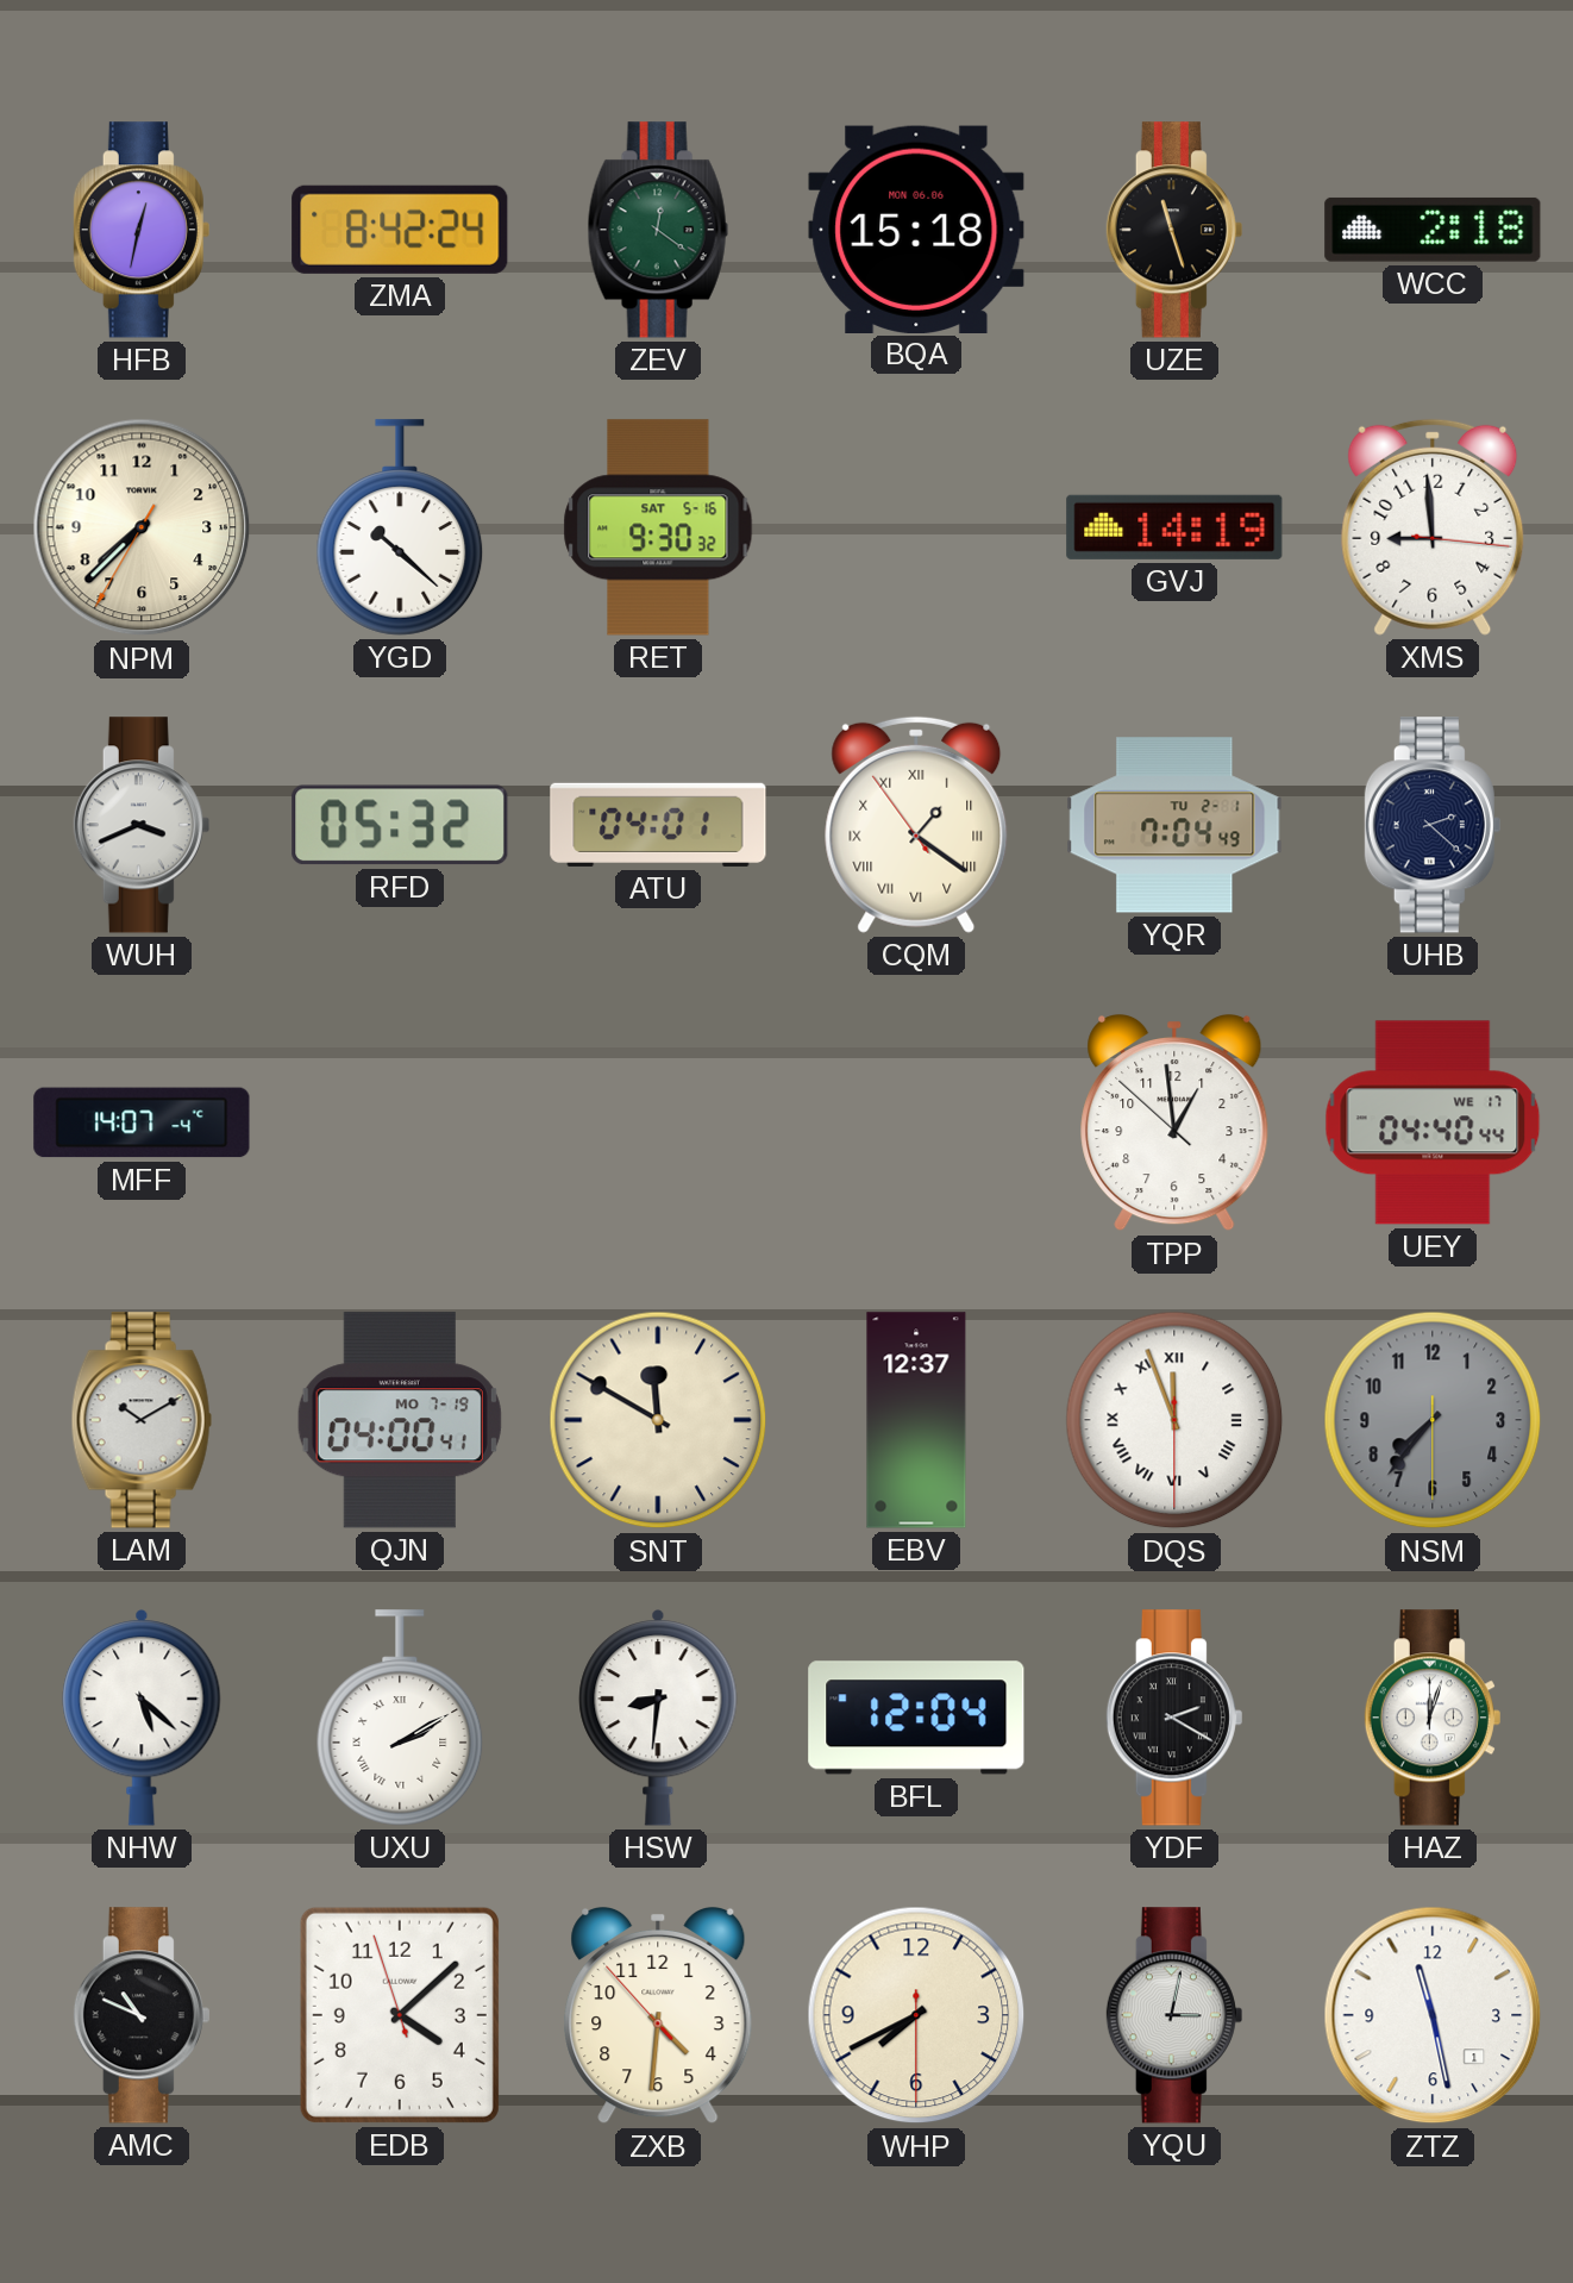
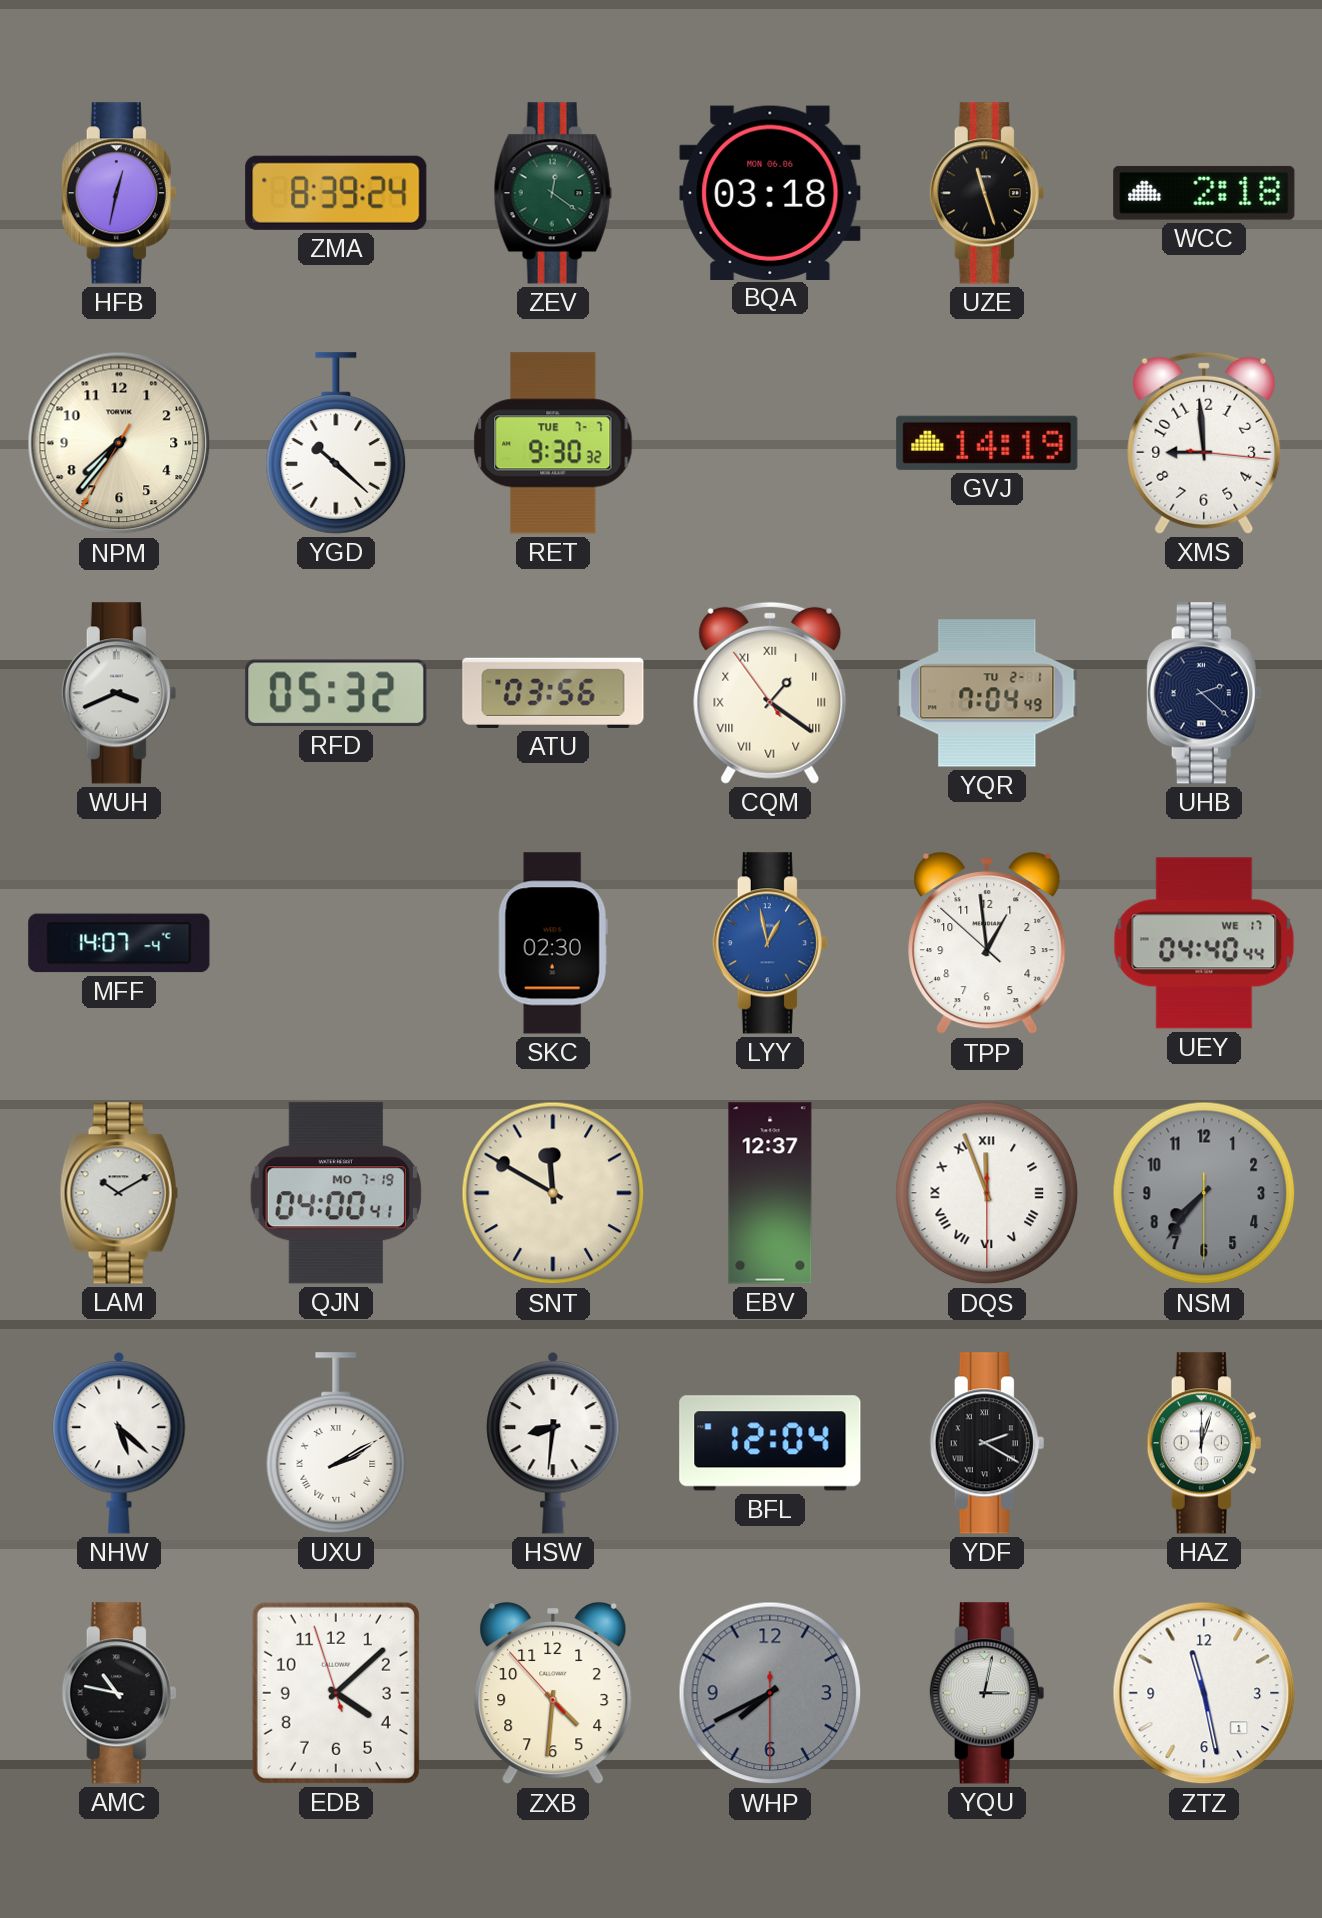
ZMA: 8:42 -> 8:39
BQA: 15:18 -> 03:18
NPM: 7:37 -> 7:36
RET date: SAT 5-16 -> TUE 7-7
ATU: 04:01 -> 03:56
SKC: none -> 02:30
LYY: none -> 12:58
AMC: 10:49 -> 10:47
WHP dial: cream -> grey
